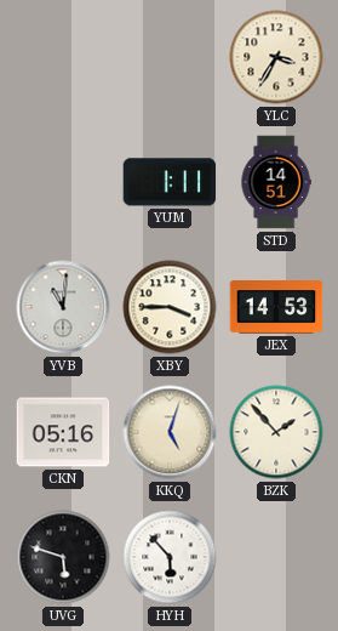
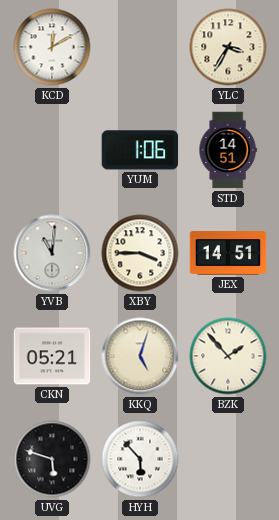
KCD: none -> 12:10
YUM: 1:11 -> 1:06
JEX: 14:53 -> 14:51
CKN: 05:16 -> 05:21
